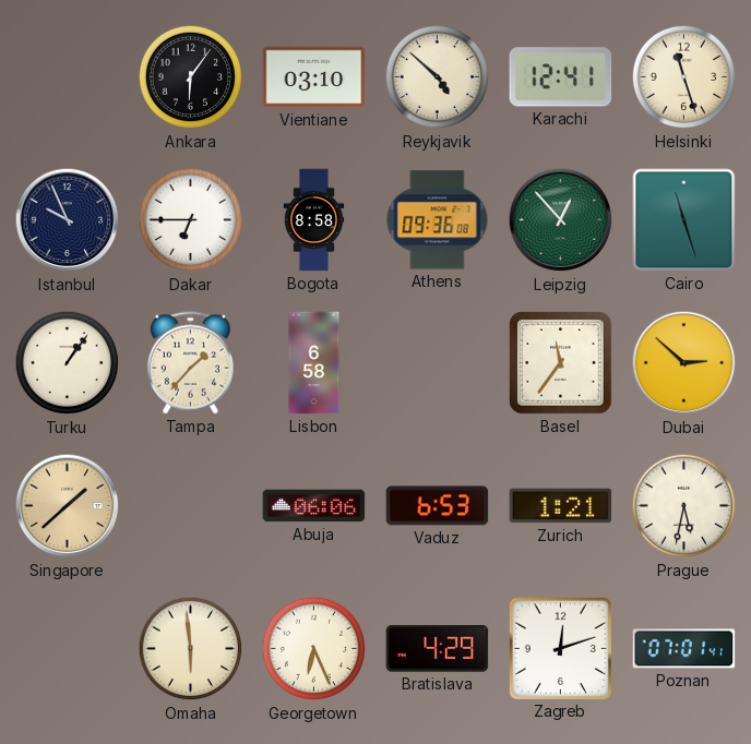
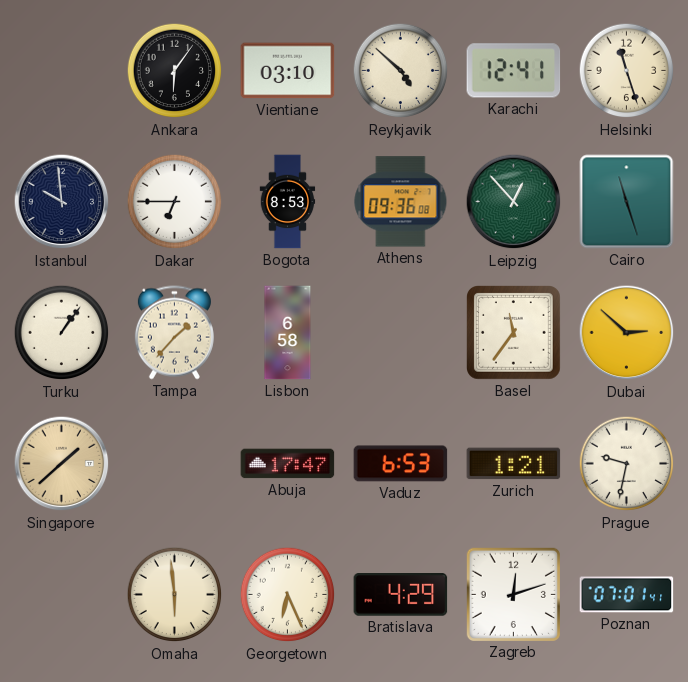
Istanbul: 9:56 -> 9:59
Bogota: 8:58 -> 8:53
Abuja: 06:06 -> 17:47
Prague: 5:32 -> 9:32
